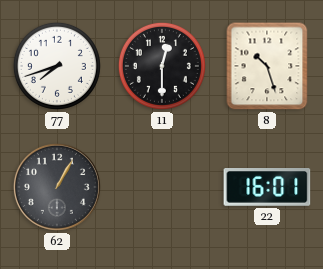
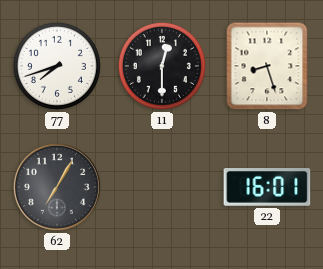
8: 10:27 -> 8:27
62: 1:05 -> 7:05
